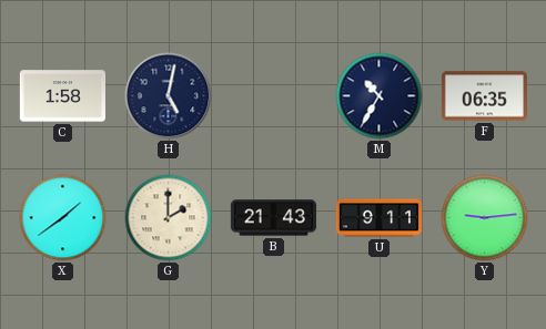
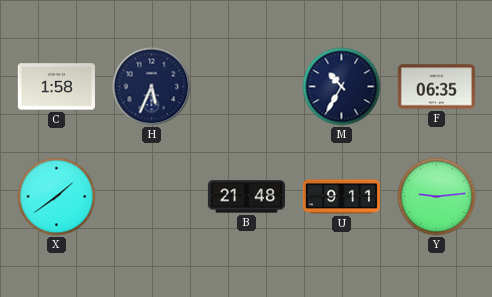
H: 5:02 -> 5:34
G: 2:00 -> none
B: 21:43 -> 21:48
